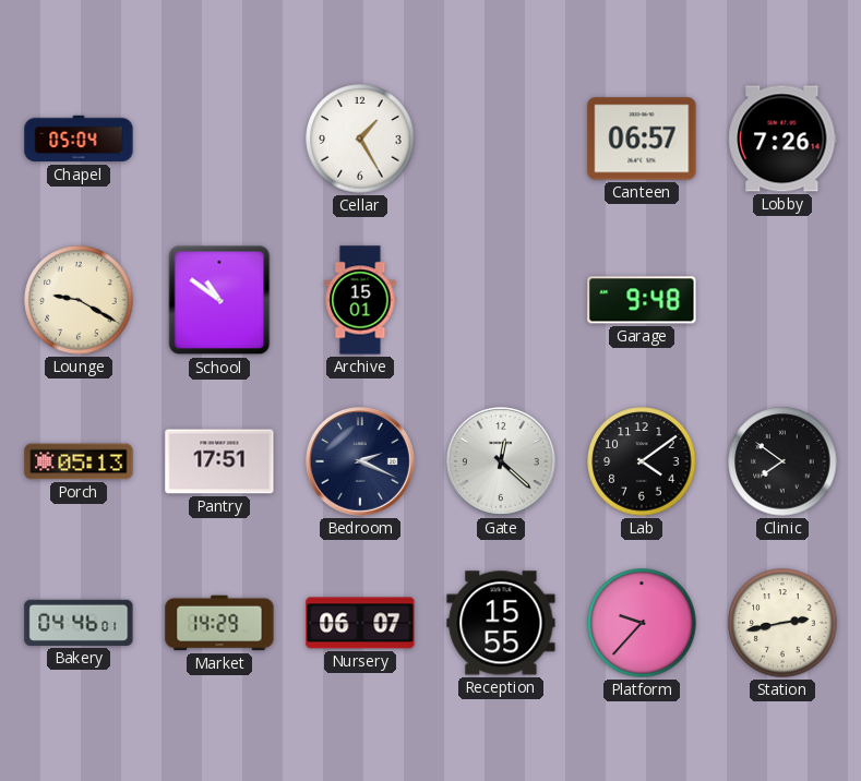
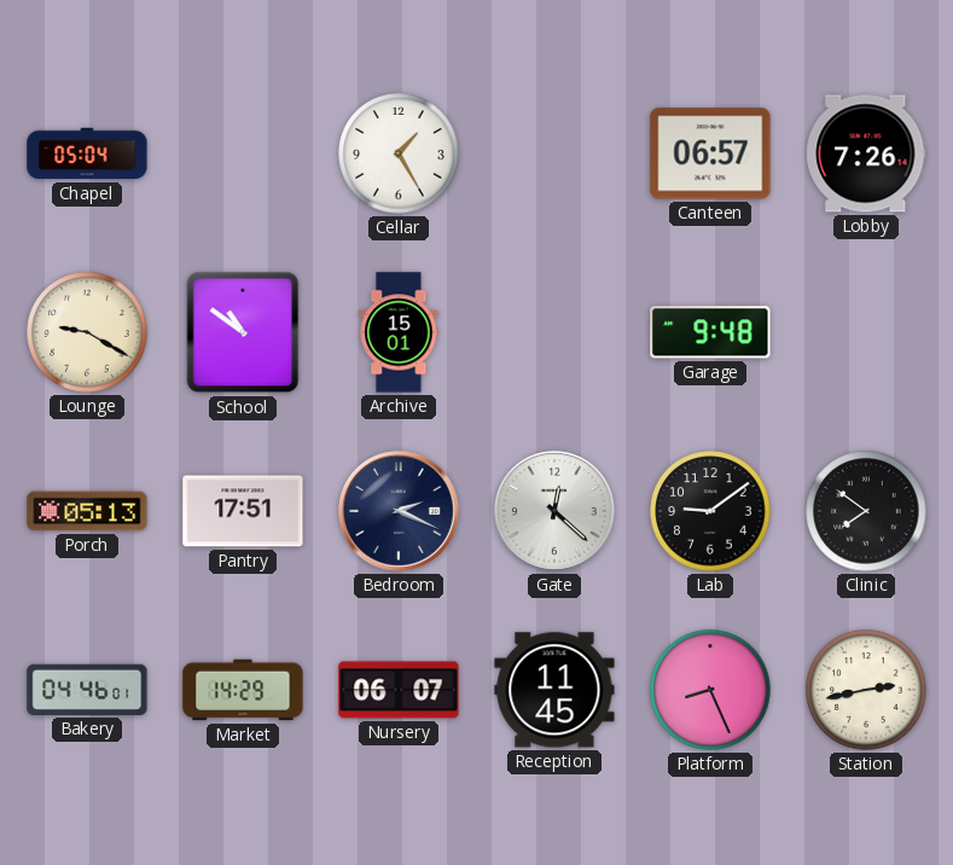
Lab: 4:09 -> 9:09
Reception: 15:55 -> 11:45
Platform: 9:37 -> 8:26
